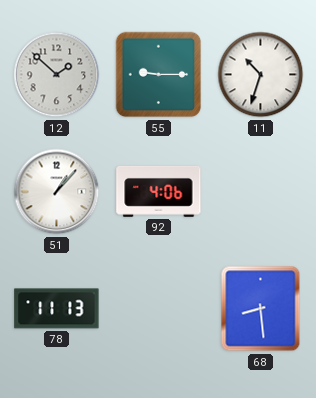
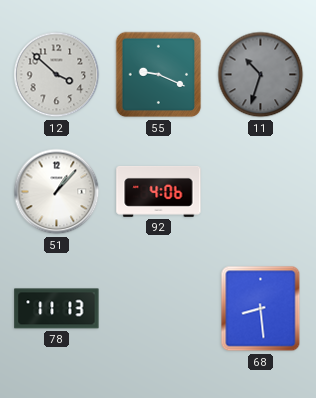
12: 1:52 -> 3:52
55: 9:15 -> 9:19
11 dial: white -> grey
